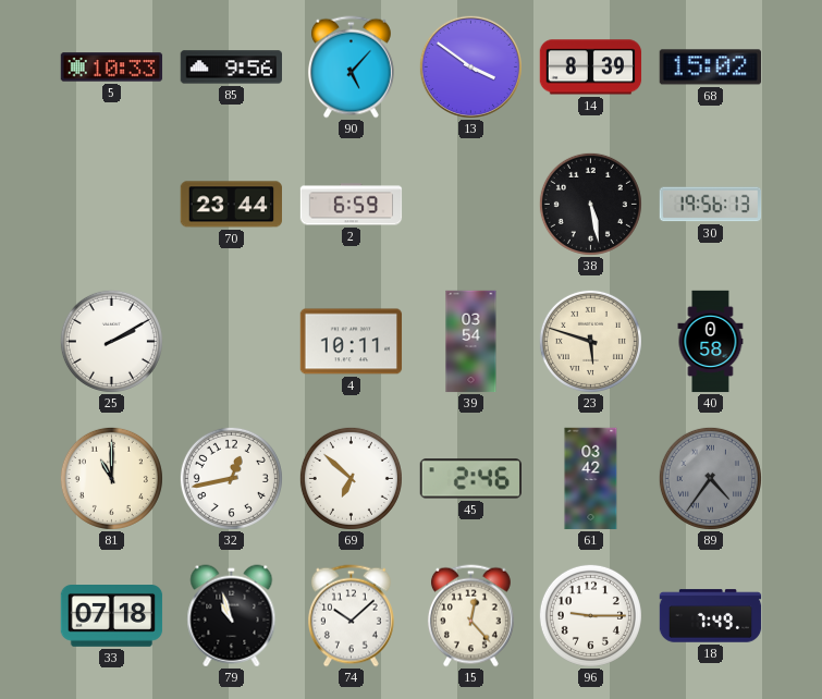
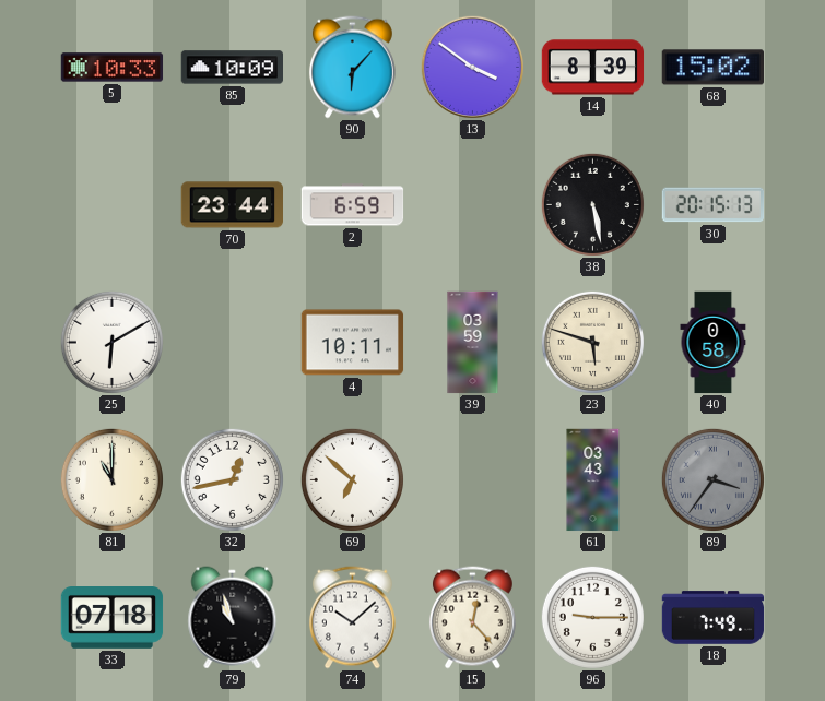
85: 9:56 -> 10:09
90: 5:07 -> 6:07
30: 19:56 -> 20:15
25: 2:10 -> 6:10
39: 03:54 -> 03:59
45: 2:46 -> none
61: 03:42 -> 03:43
89: 4:36 -> 3:36
